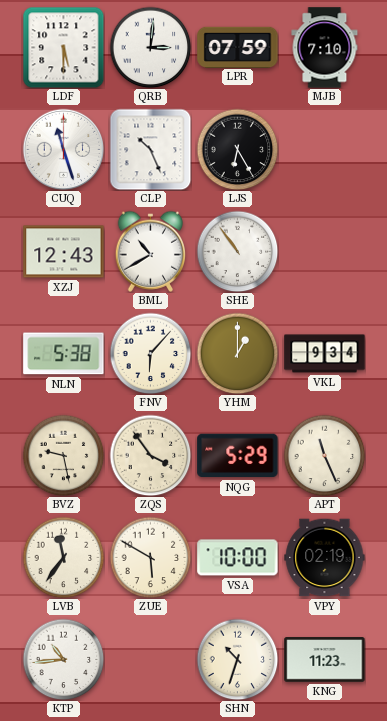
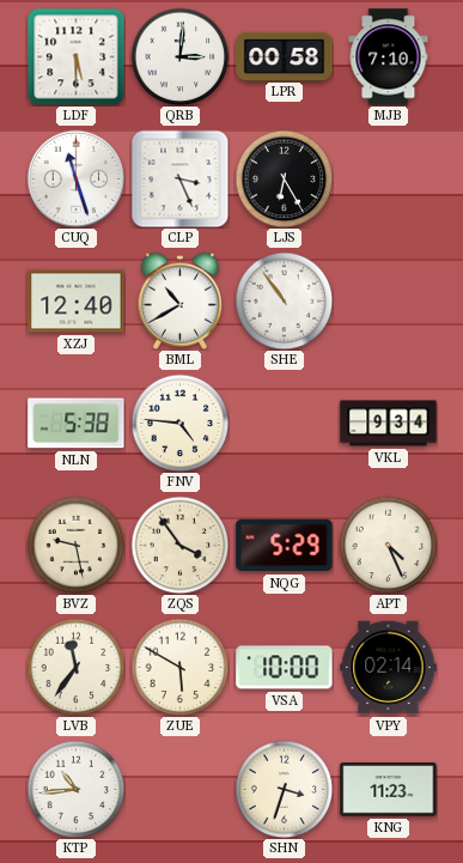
LPR: 07:59 -> 00:58
CLP: 10:26 -> 3:26
XZJ: 12:43 -> 12:40
FNV: 6:07 -> 4:46
YHM: 1:00 -> none
APT: 11:26 -> 4:26
VPY: 02:19 -> 02:14
SHN: 10:33 -> 3:33
